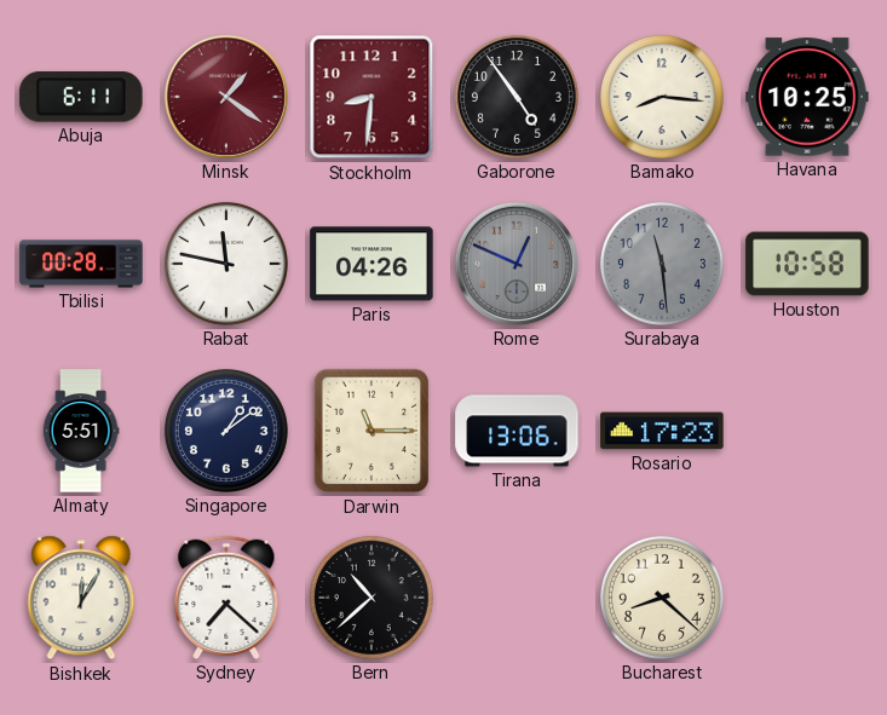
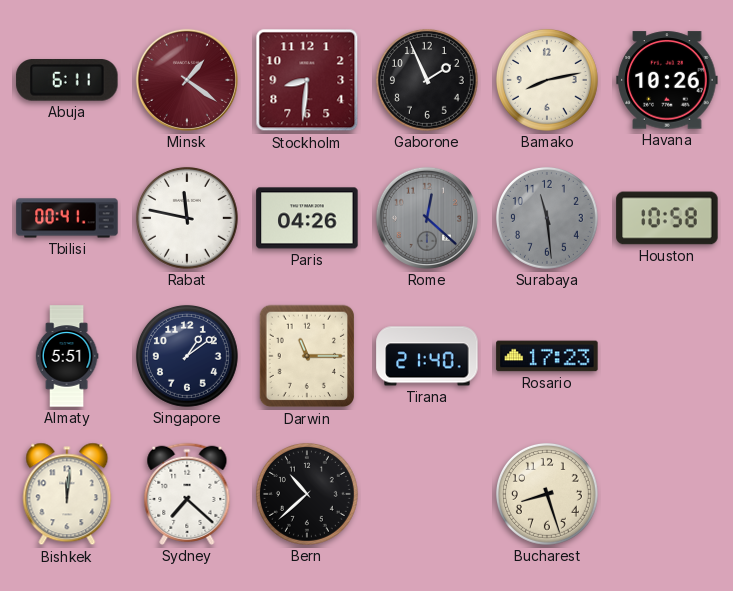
Gaborone: 4:54 -> 1:56
Bamako: 8:16 -> 8:13
Havana: 10:25 -> 10:26
Tbilisi: 00:28 -> 00:41
Rome: 12:49 -> 12:22
Tirana: 13:06 -> 21:40
Bishkek: 12:05 -> 12:01
Bucharest: 8:22 -> 8:27
